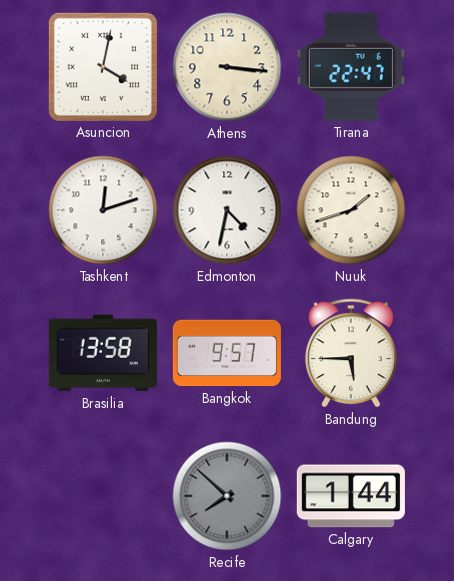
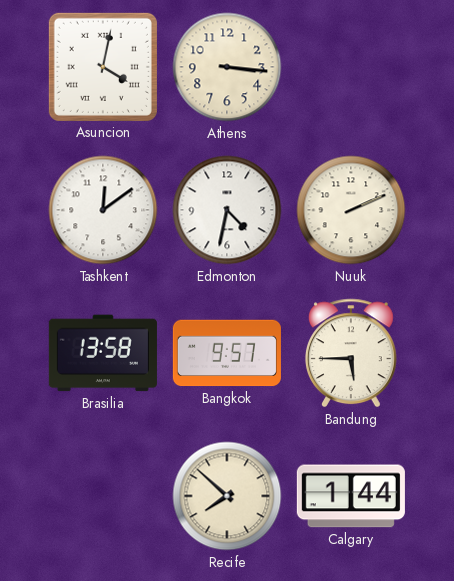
Tirana: 22:47 -> none
Tashkent: 12:12 -> 12:09
Nuuk: 1:42 -> 2:11
Recife dial: grey -> cream
